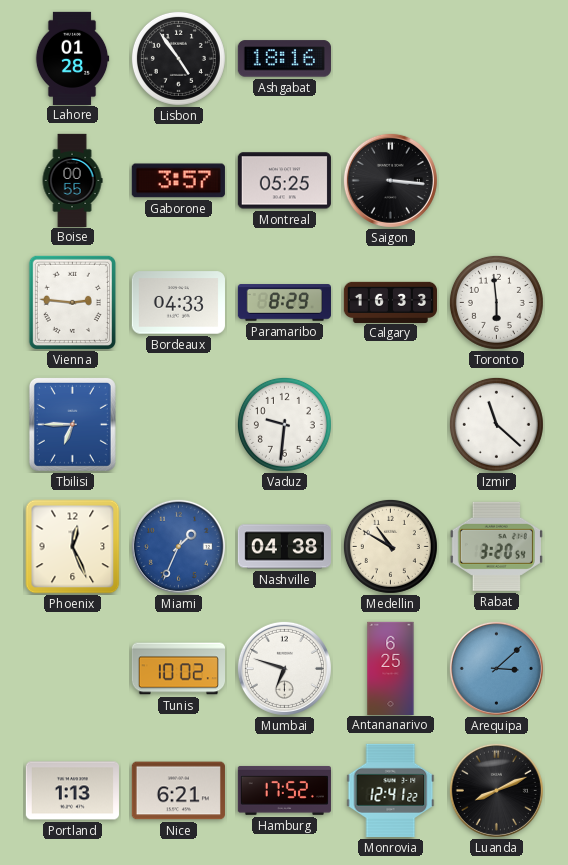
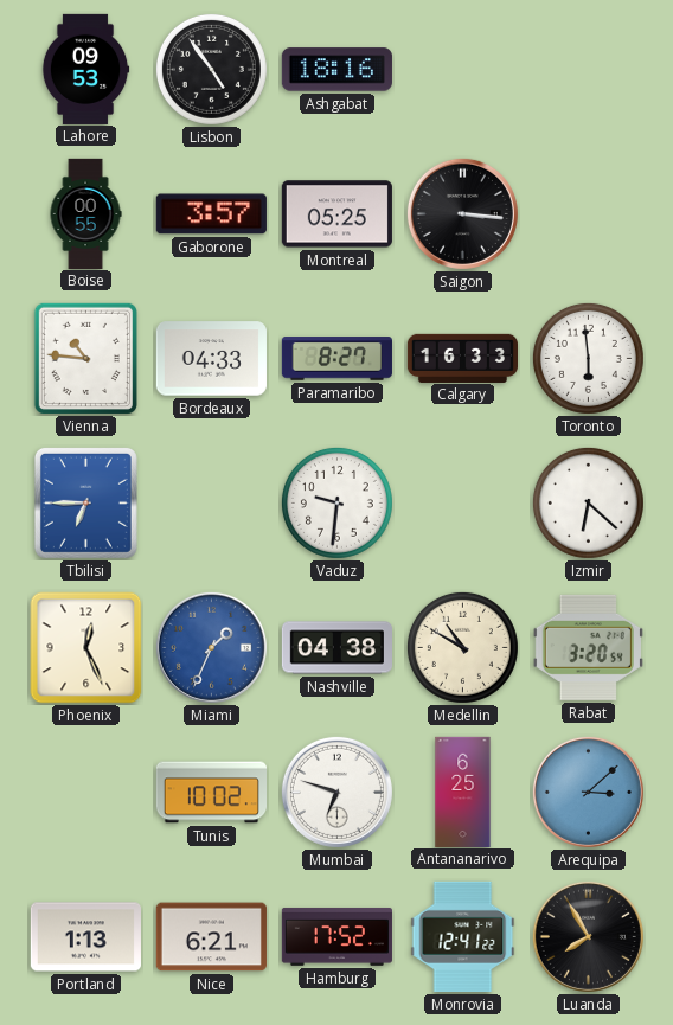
Lahore: 01:28 -> 09:53
Vienna: 2:46 -> 10:46
Paramaribo: 8:29 -> 8:27
Izmir: 11:22 -> 6:22
Luanda: 8:11 -> 7:55
